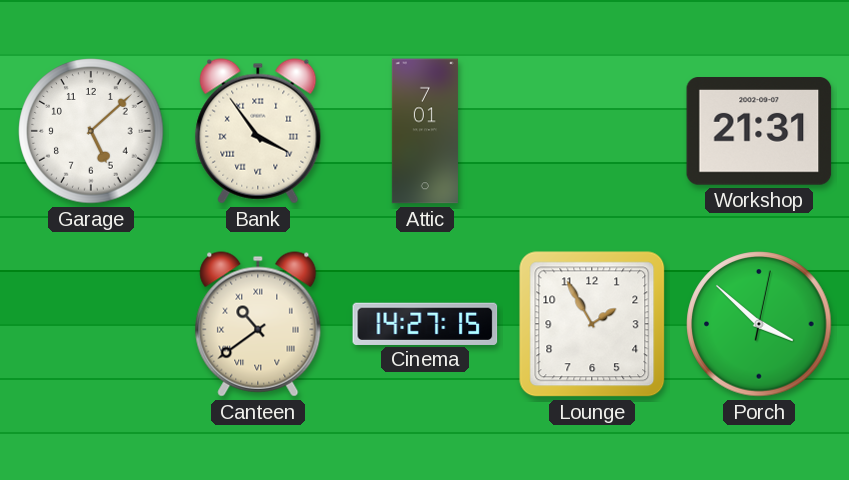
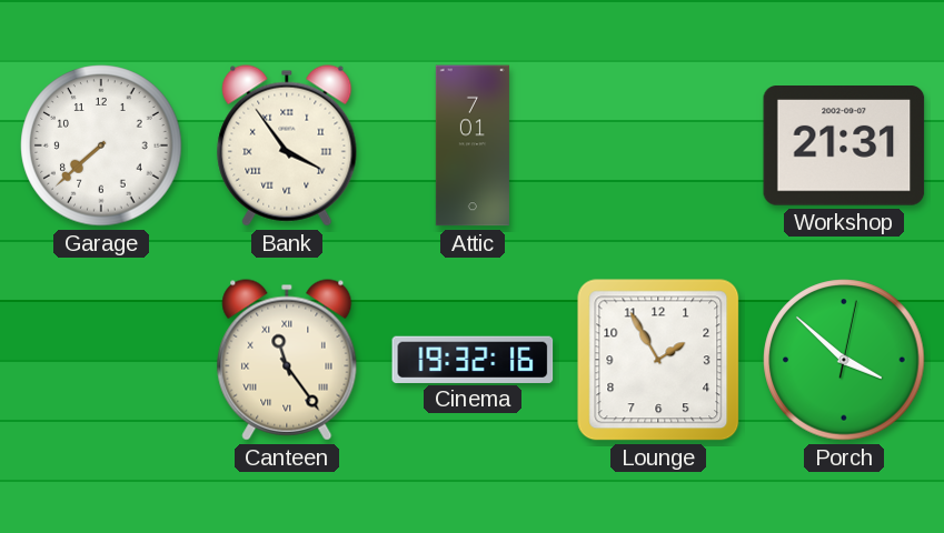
Garage: 5:08 -> 7:38
Canteen: 10:39 -> 11:24
Cinema: 14:27 -> 19:32
